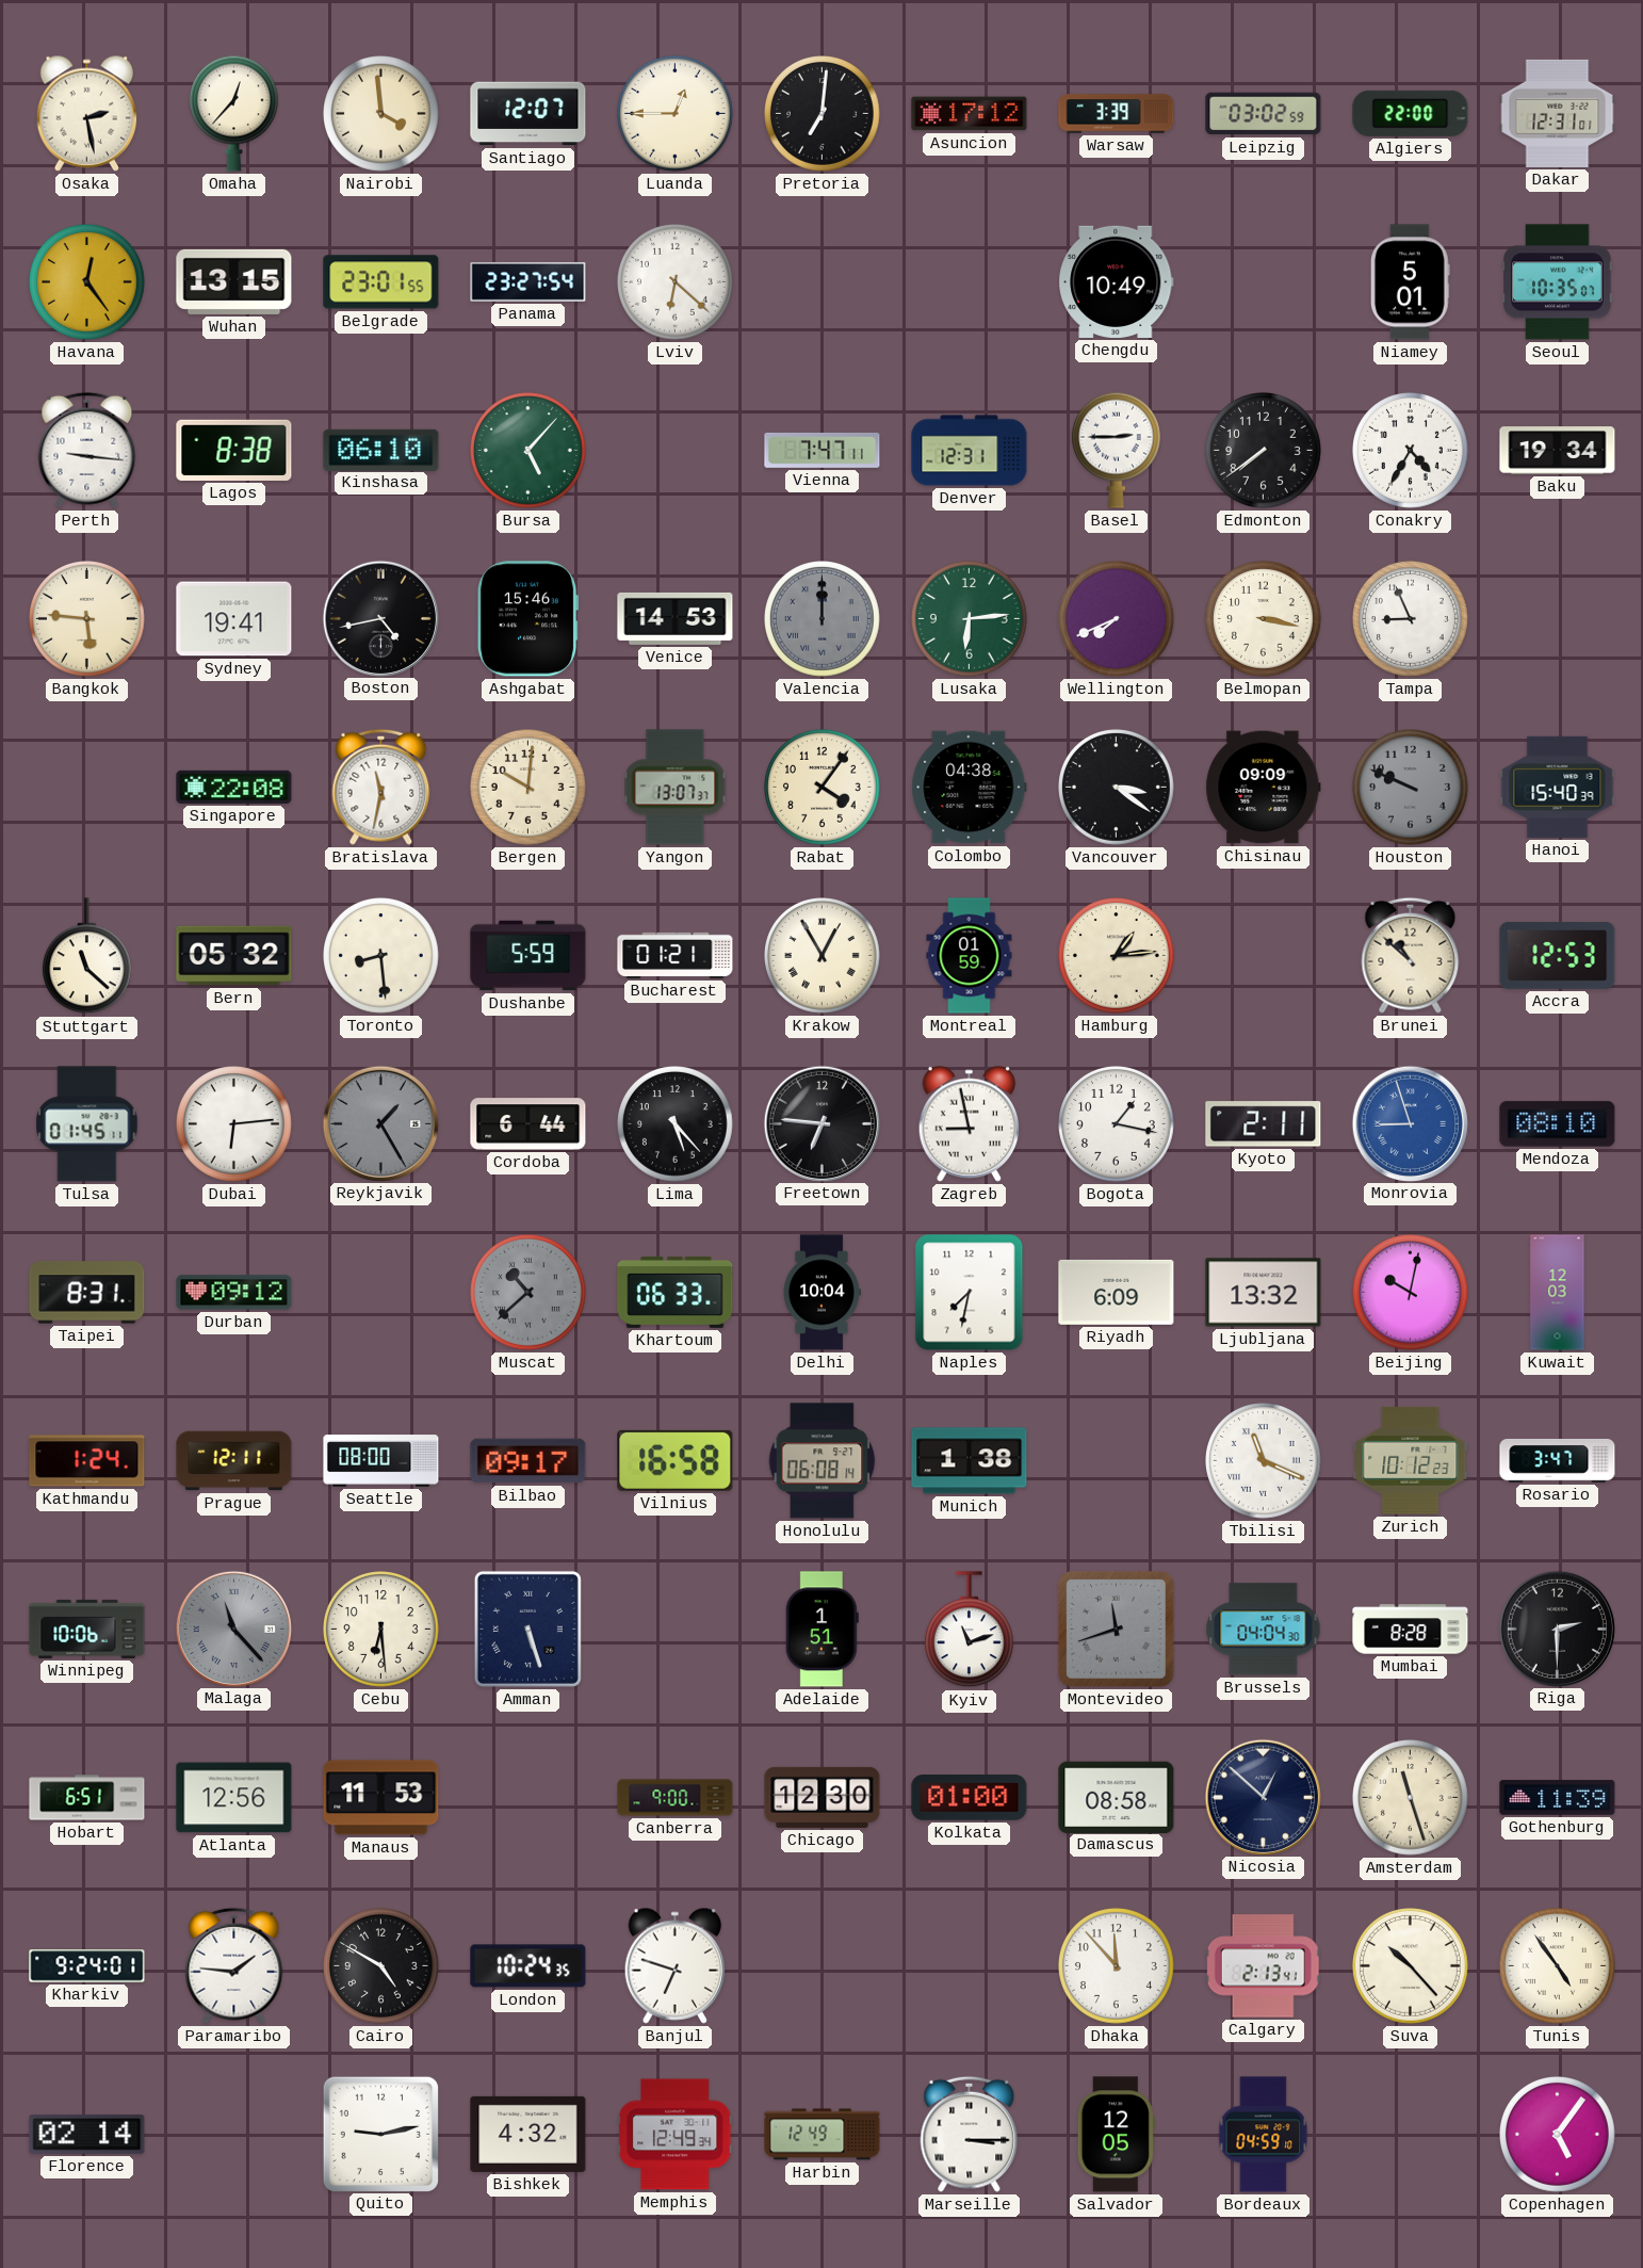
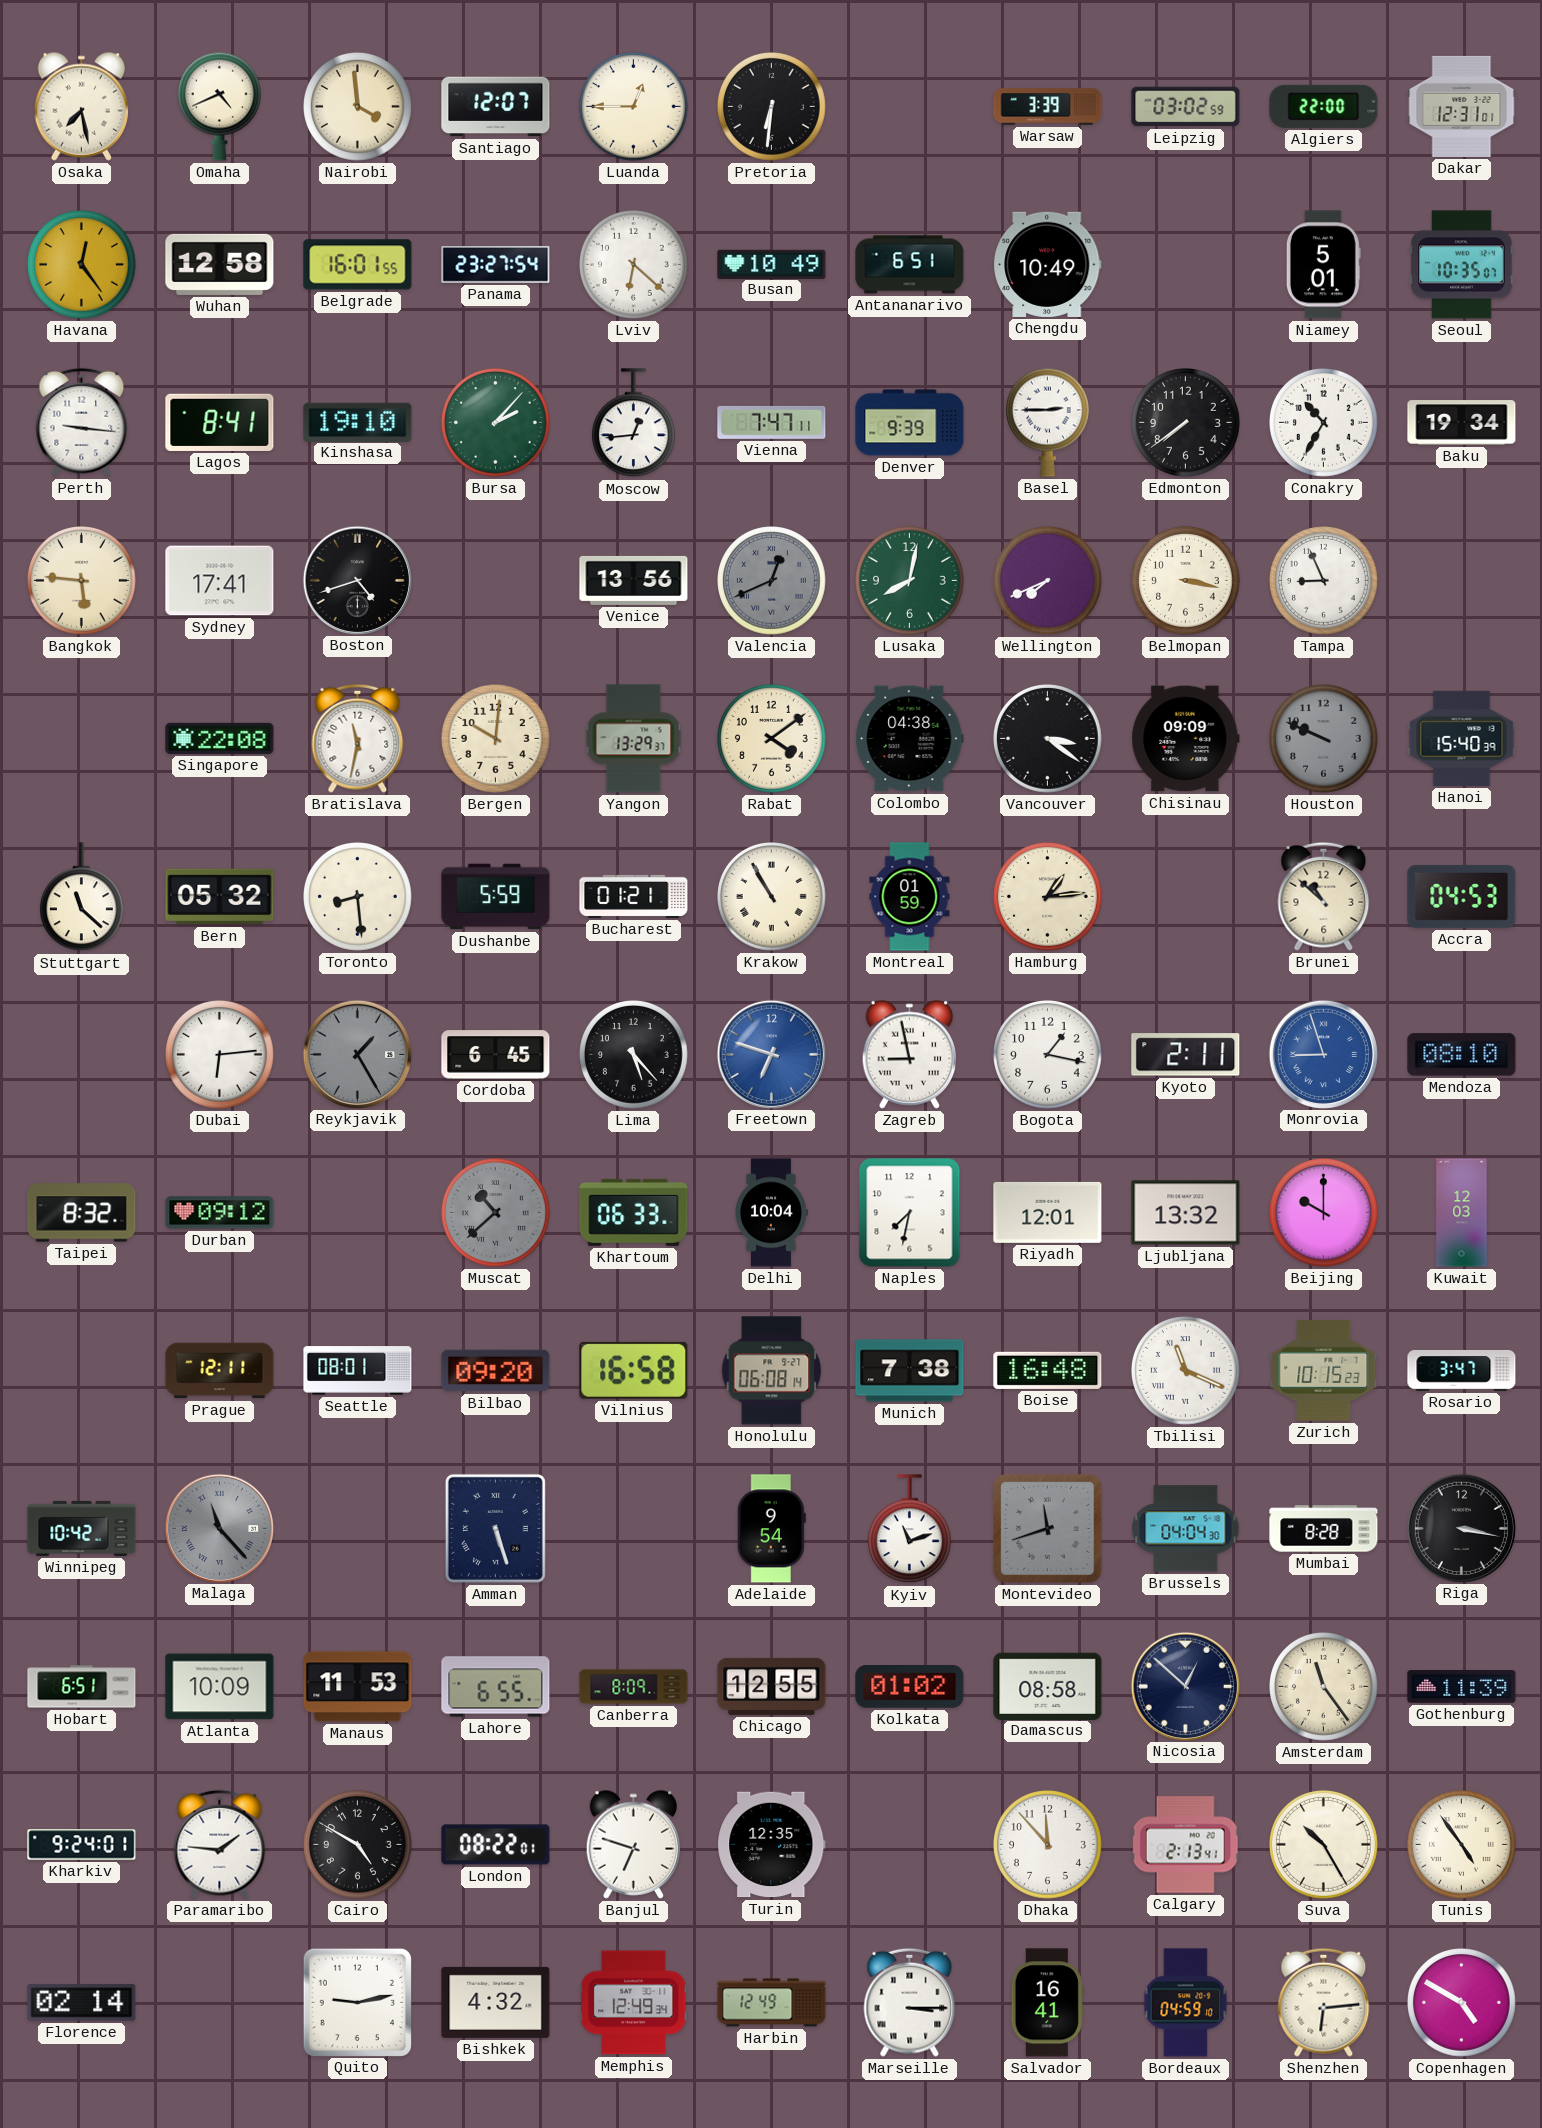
Osaka: 2:28 -> 7:28
Omaha: 12:37 -> 4:41
Pretoria: 7:01 -> 6:31
Asuncion: 17:12 -> none
Wuhan: 13:15 -> 12:58
Belgrade: 23:01 -> 16:01
Busan: none -> 10:49
Antananarivo: none -> 6:51
Lagos: 8:38 -> 8:41
Kinshasa: 06:10 -> 19:10
Bursa: 5:07 -> 2:07
Moscow: none -> 12:44
Denver: 12:31 -> 9:39
Conakry: 4:35 -> 10:35
Sydney: 19:41 -> 17:41
Boston: 4:43 -> 4:42
Ashgabat: 15:46 -> none
Venice: 14:53 -> 13:56
Valencia: 12:00 -> 12:41
Lusaka: 6:14 -> 8:02
Yangon: 13:07 -> 13:29
Rabat: 4:06 -> 4:09
Krakow: 12:55 -> 10:55
Accra: 12:53 -> 04:53
Tulsa: 01:45 -> none
Cordoba: 6:44 -> 6:45
Freetown: 6:46 -> 6:48
Freetown dial: black -> blue
Taipei: 8:31 -> 8:32
Riyadh: 6:09 -> 12:01
Beijing: 10:02 -> 10:00
Kathmandu: 1:24 -> none
Seattle: 08:00 -> 08:01
Bilbao: 09:17 -> 09:20
Munich: 1:38 -> 7:38
Boise: none -> 16:48
Zurich: 10:12 -> 10:15
Winnipeg: 10:06 -> 10:42
Cebu: 6:29 -> none
Adelaide: 1:51 -> 9:54
Riga: 2:30 -> 3:17
Atlanta: 12:56 -> 10:09
Lahore: none -> 6:55
Canberra: 9:00 -> 8:09
Chicago: 12:30 -> 12:55
Kolkata: 01:00 -> 01:02
Amsterdam: 11:27 -> 11:24
London: 10:24 -> 08:22
Turin: none -> 12:35
Suva: 10:23 -> 10:25
Salvador: 12:05 -> 16:41
Shenzhen: none -> 6:14
Copenhagen: 5:06 -> 4:50
